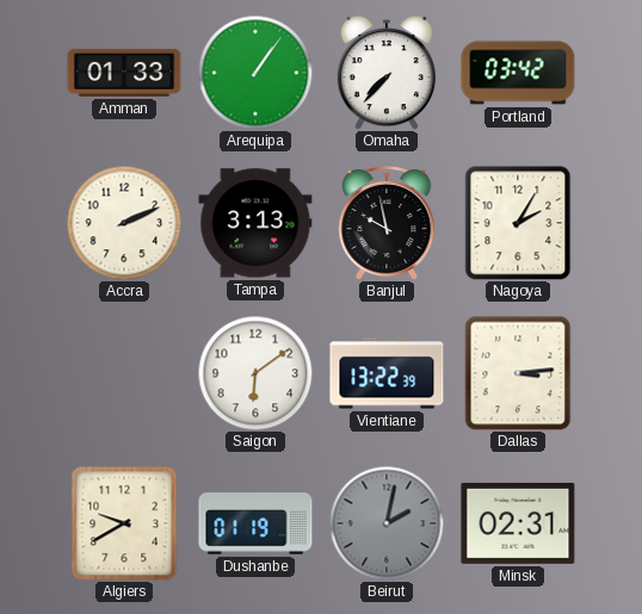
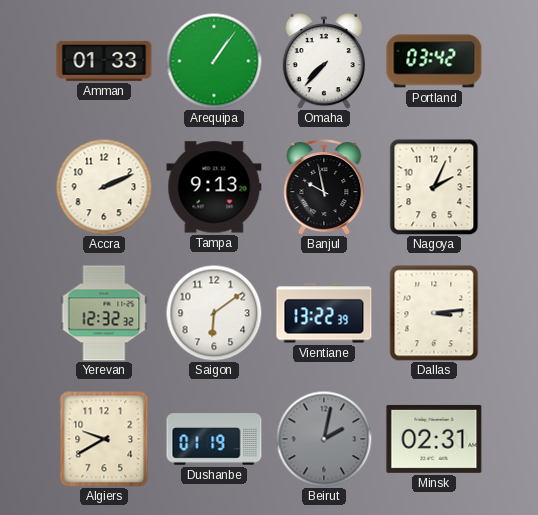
Tampa: 3:13 -> 9:13
Nagoya: 2:05 -> 2:04
Yerevan: none -> 12:32
